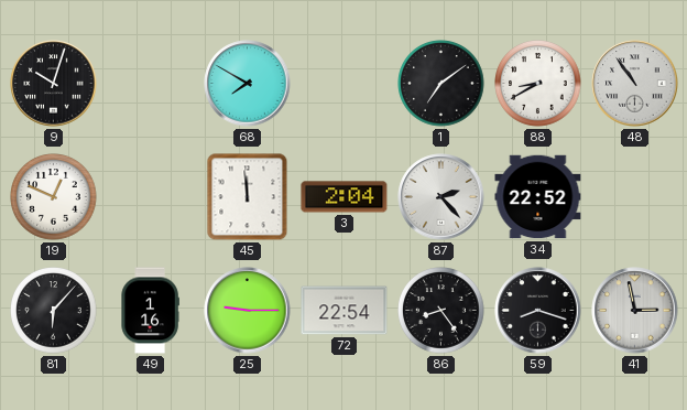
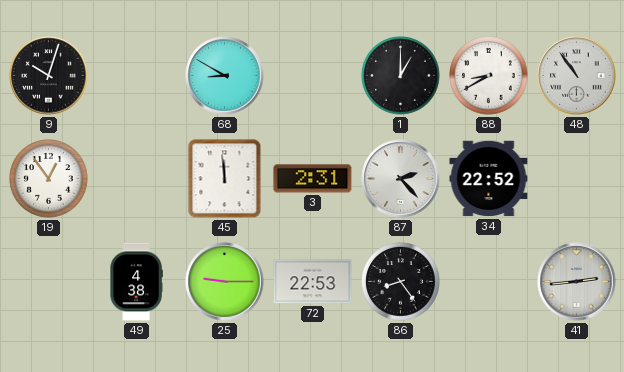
68: 7:50 -> 8:50
1: 7:09 -> 1:00
19: 12:49 -> 12:54
3: 2:04 -> 2:31
81: 6:07 -> none
49: 1:16 -> 4:38
72: 22:54 -> 22:53
59: 8:18 -> none
41: 2:58 -> 2:44
